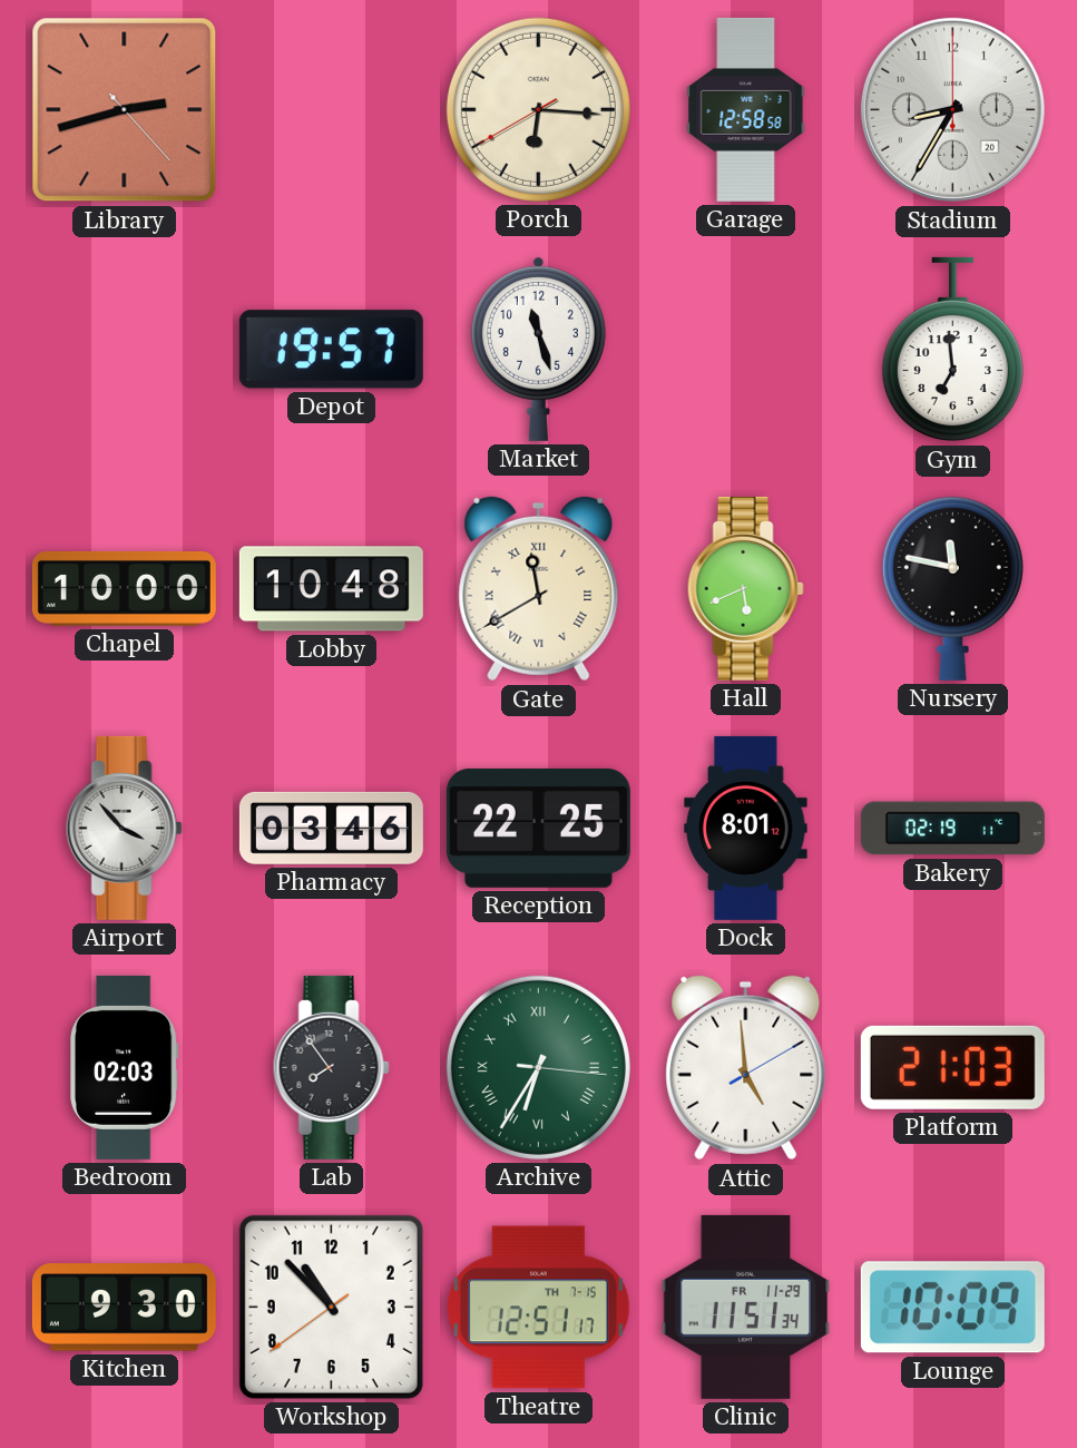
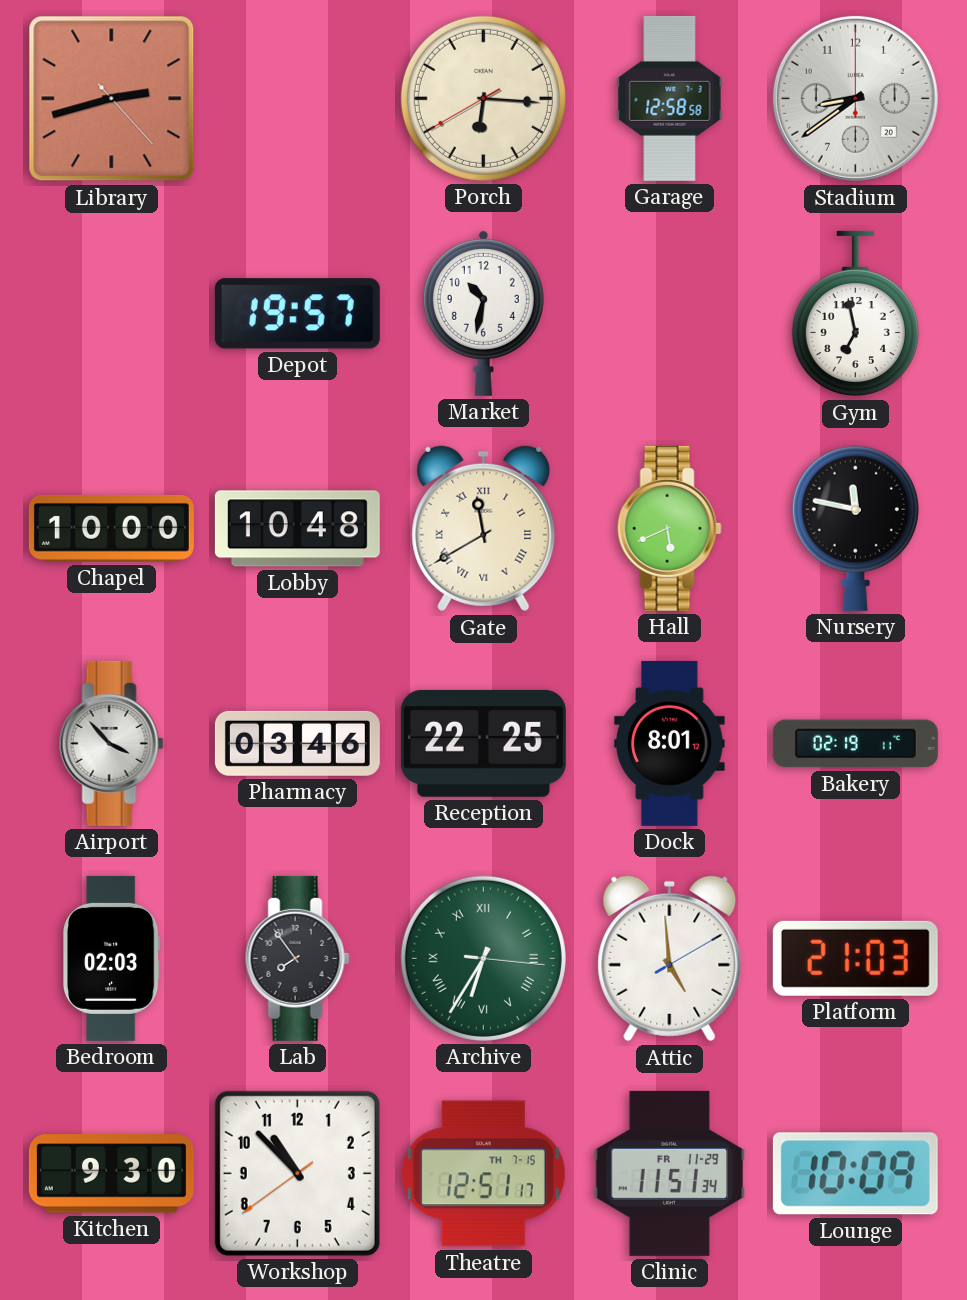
Stadium: 8:35 -> 8:39
Market: 11:27 -> 10:32
Gym: 6:59 -> 6:58
